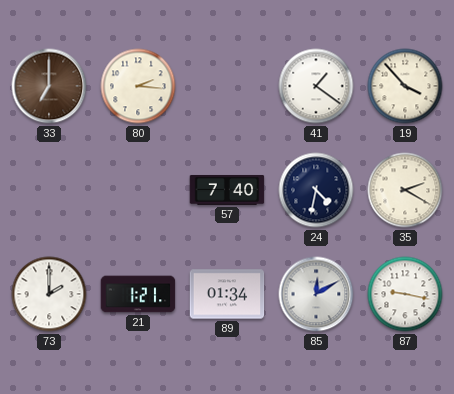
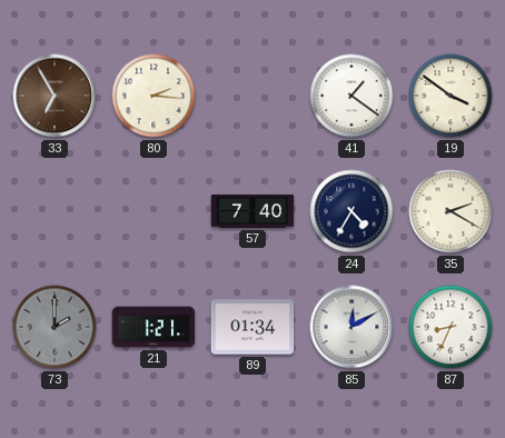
33: 7:00 -> 6:55
19: 3:53 -> 3:51
24: 4:32 -> 4:35
73 dial: white -> grey
87: 9:17 -> 8:34
